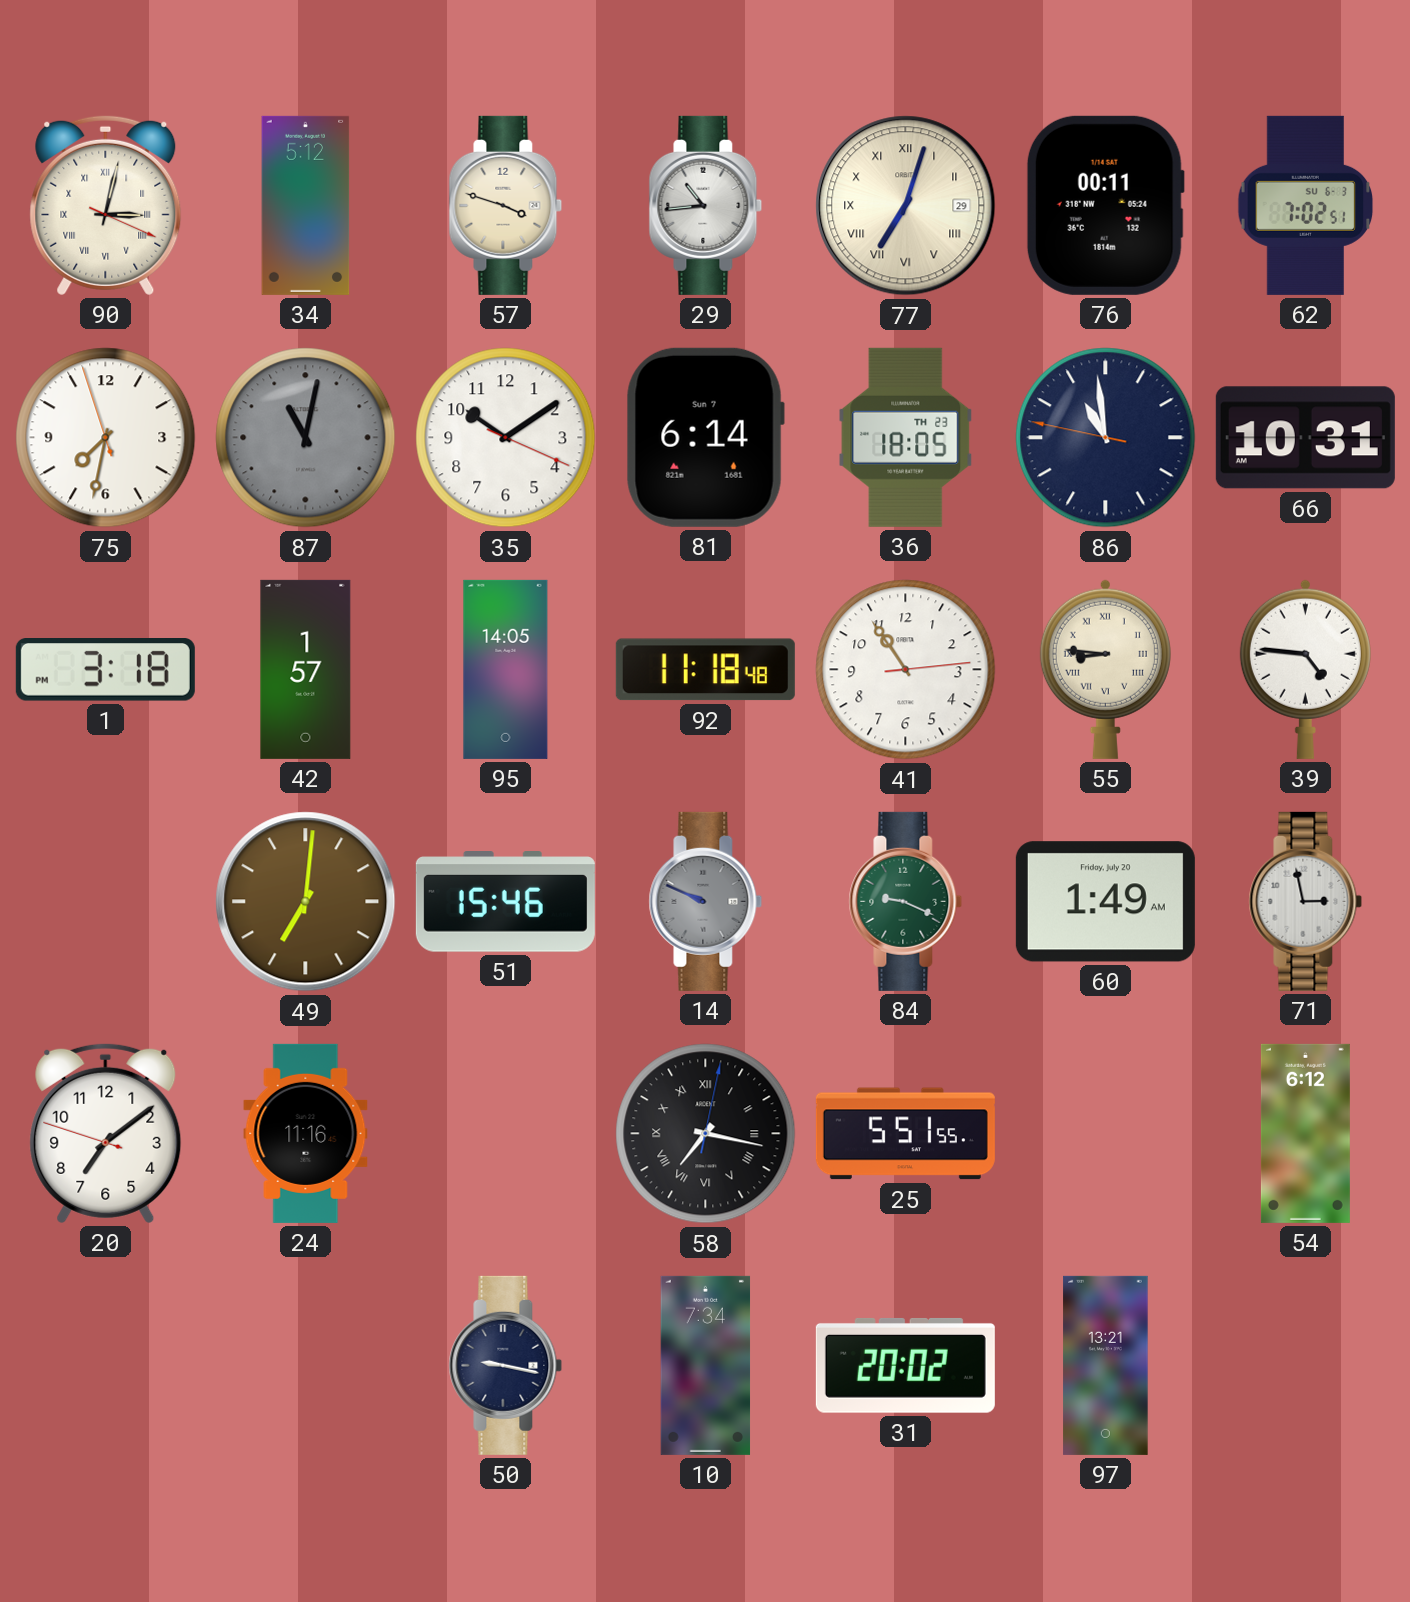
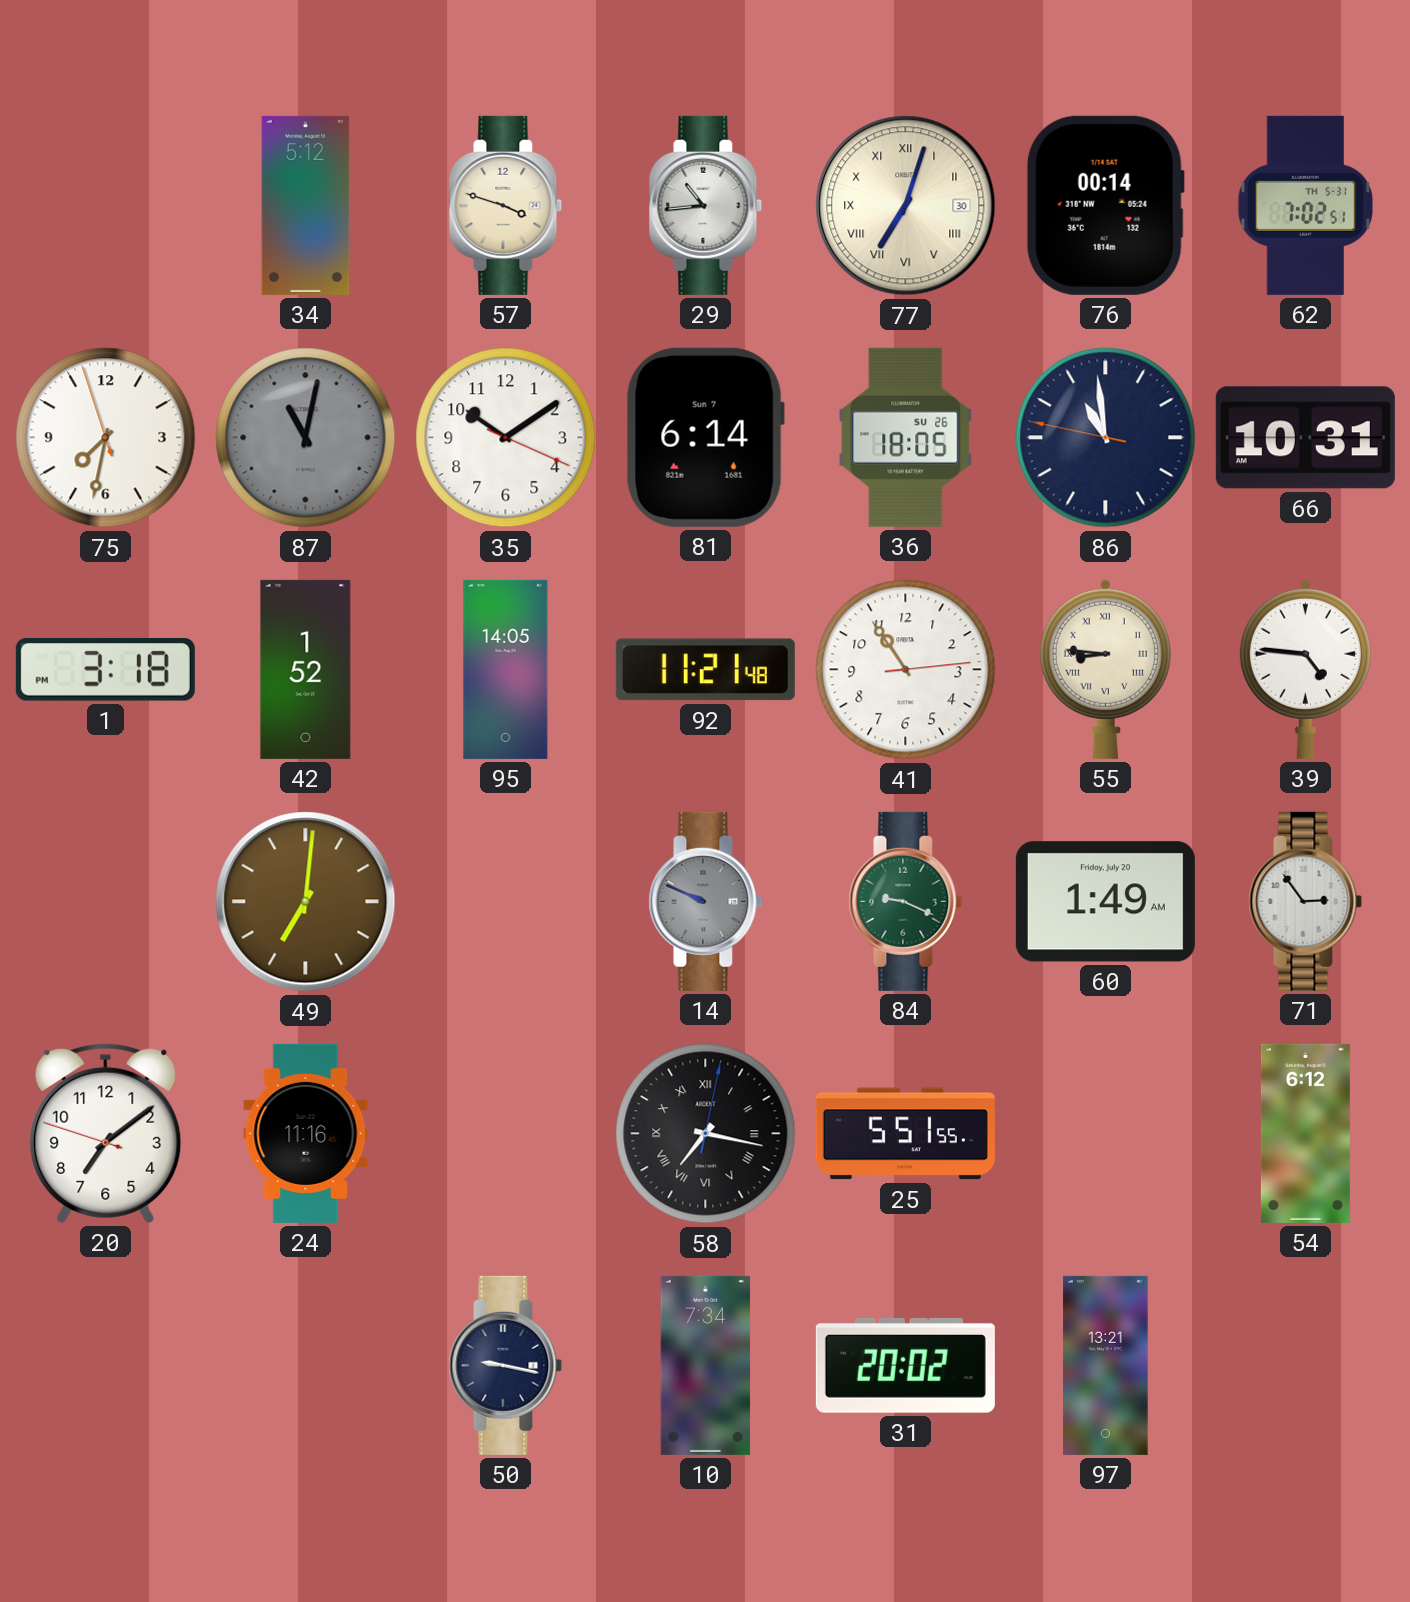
90: 3:02 -> none
77 date: 29 -> 30
76: 00:11 -> 00:14
62 date: SU 6-3 -> TH 5-31
36 date: TH 23 -> SU 26
42: 1:57 -> 1:52
92: 11:18 -> 11:21
51: 15:46 -> none
71: 2:58 -> 2:54
